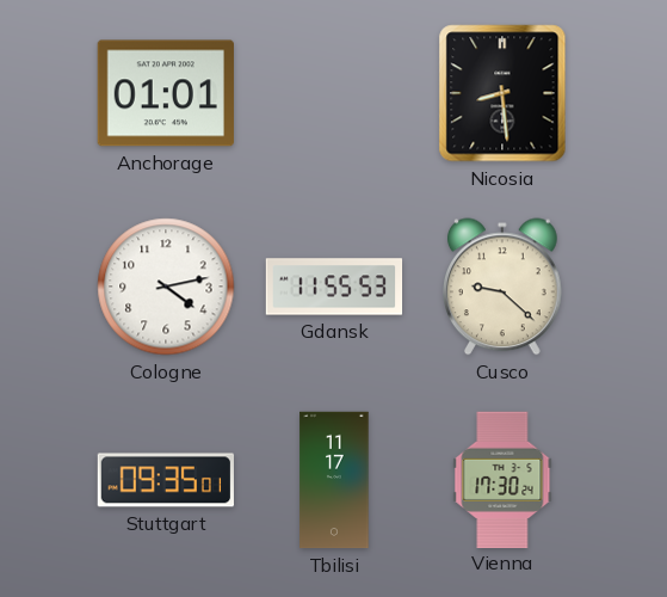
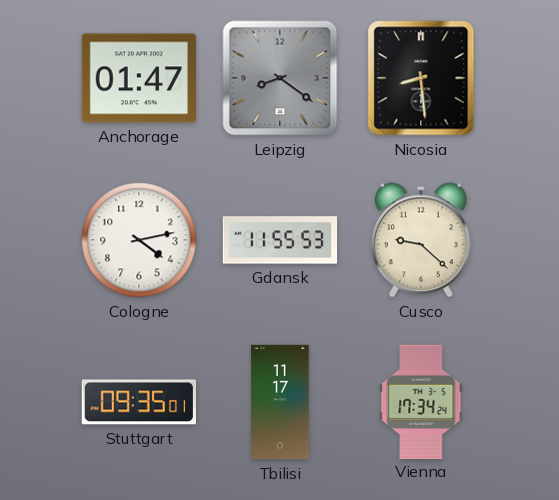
Anchorage: 01:01 -> 01:47
Leipzig: none -> 8:21
Vienna: 17:30 -> 17:34
